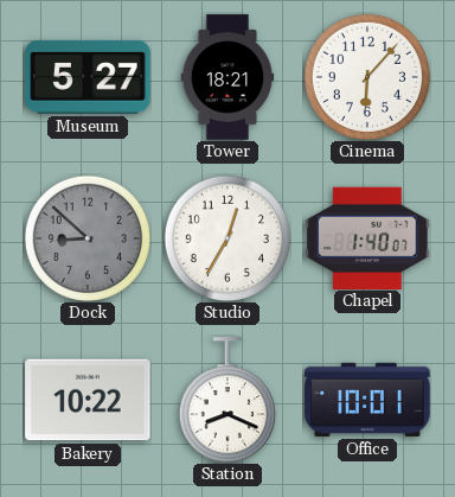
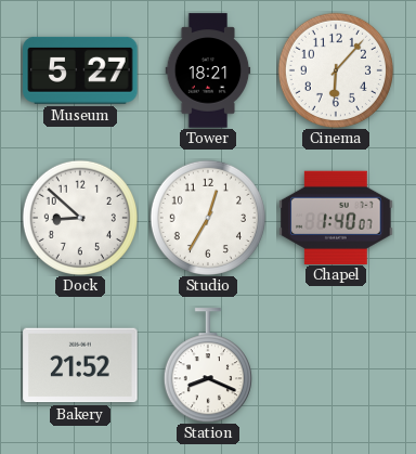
Dock dial: grey -> white
Bakery: 10:22 -> 21:52
Office: 10:01 -> none
